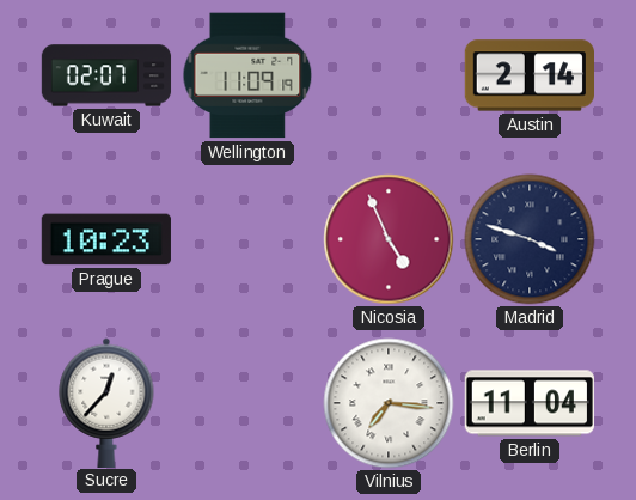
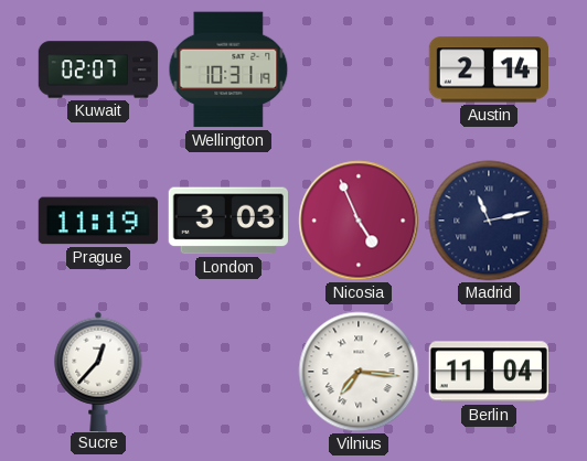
Wellington: 11:09 -> 10:31
Prague: 10:23 -> 11:19
London: none -> 3:03
Madrid: 3:48 -> 11:13
